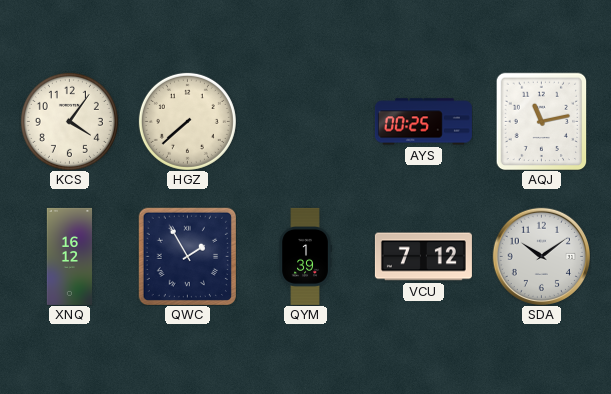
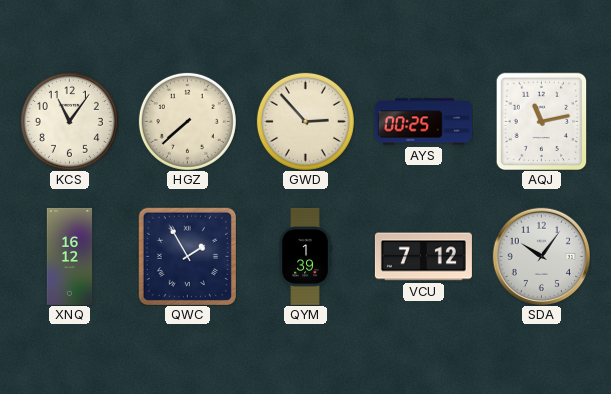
KCS: 4:06 -> 11:06
GWD: none -> 2:53
SDA: 10:09 -> 10:06
